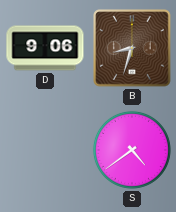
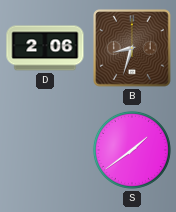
D: 9:06 -> 2:06
S: 4:39 -> 1:39
